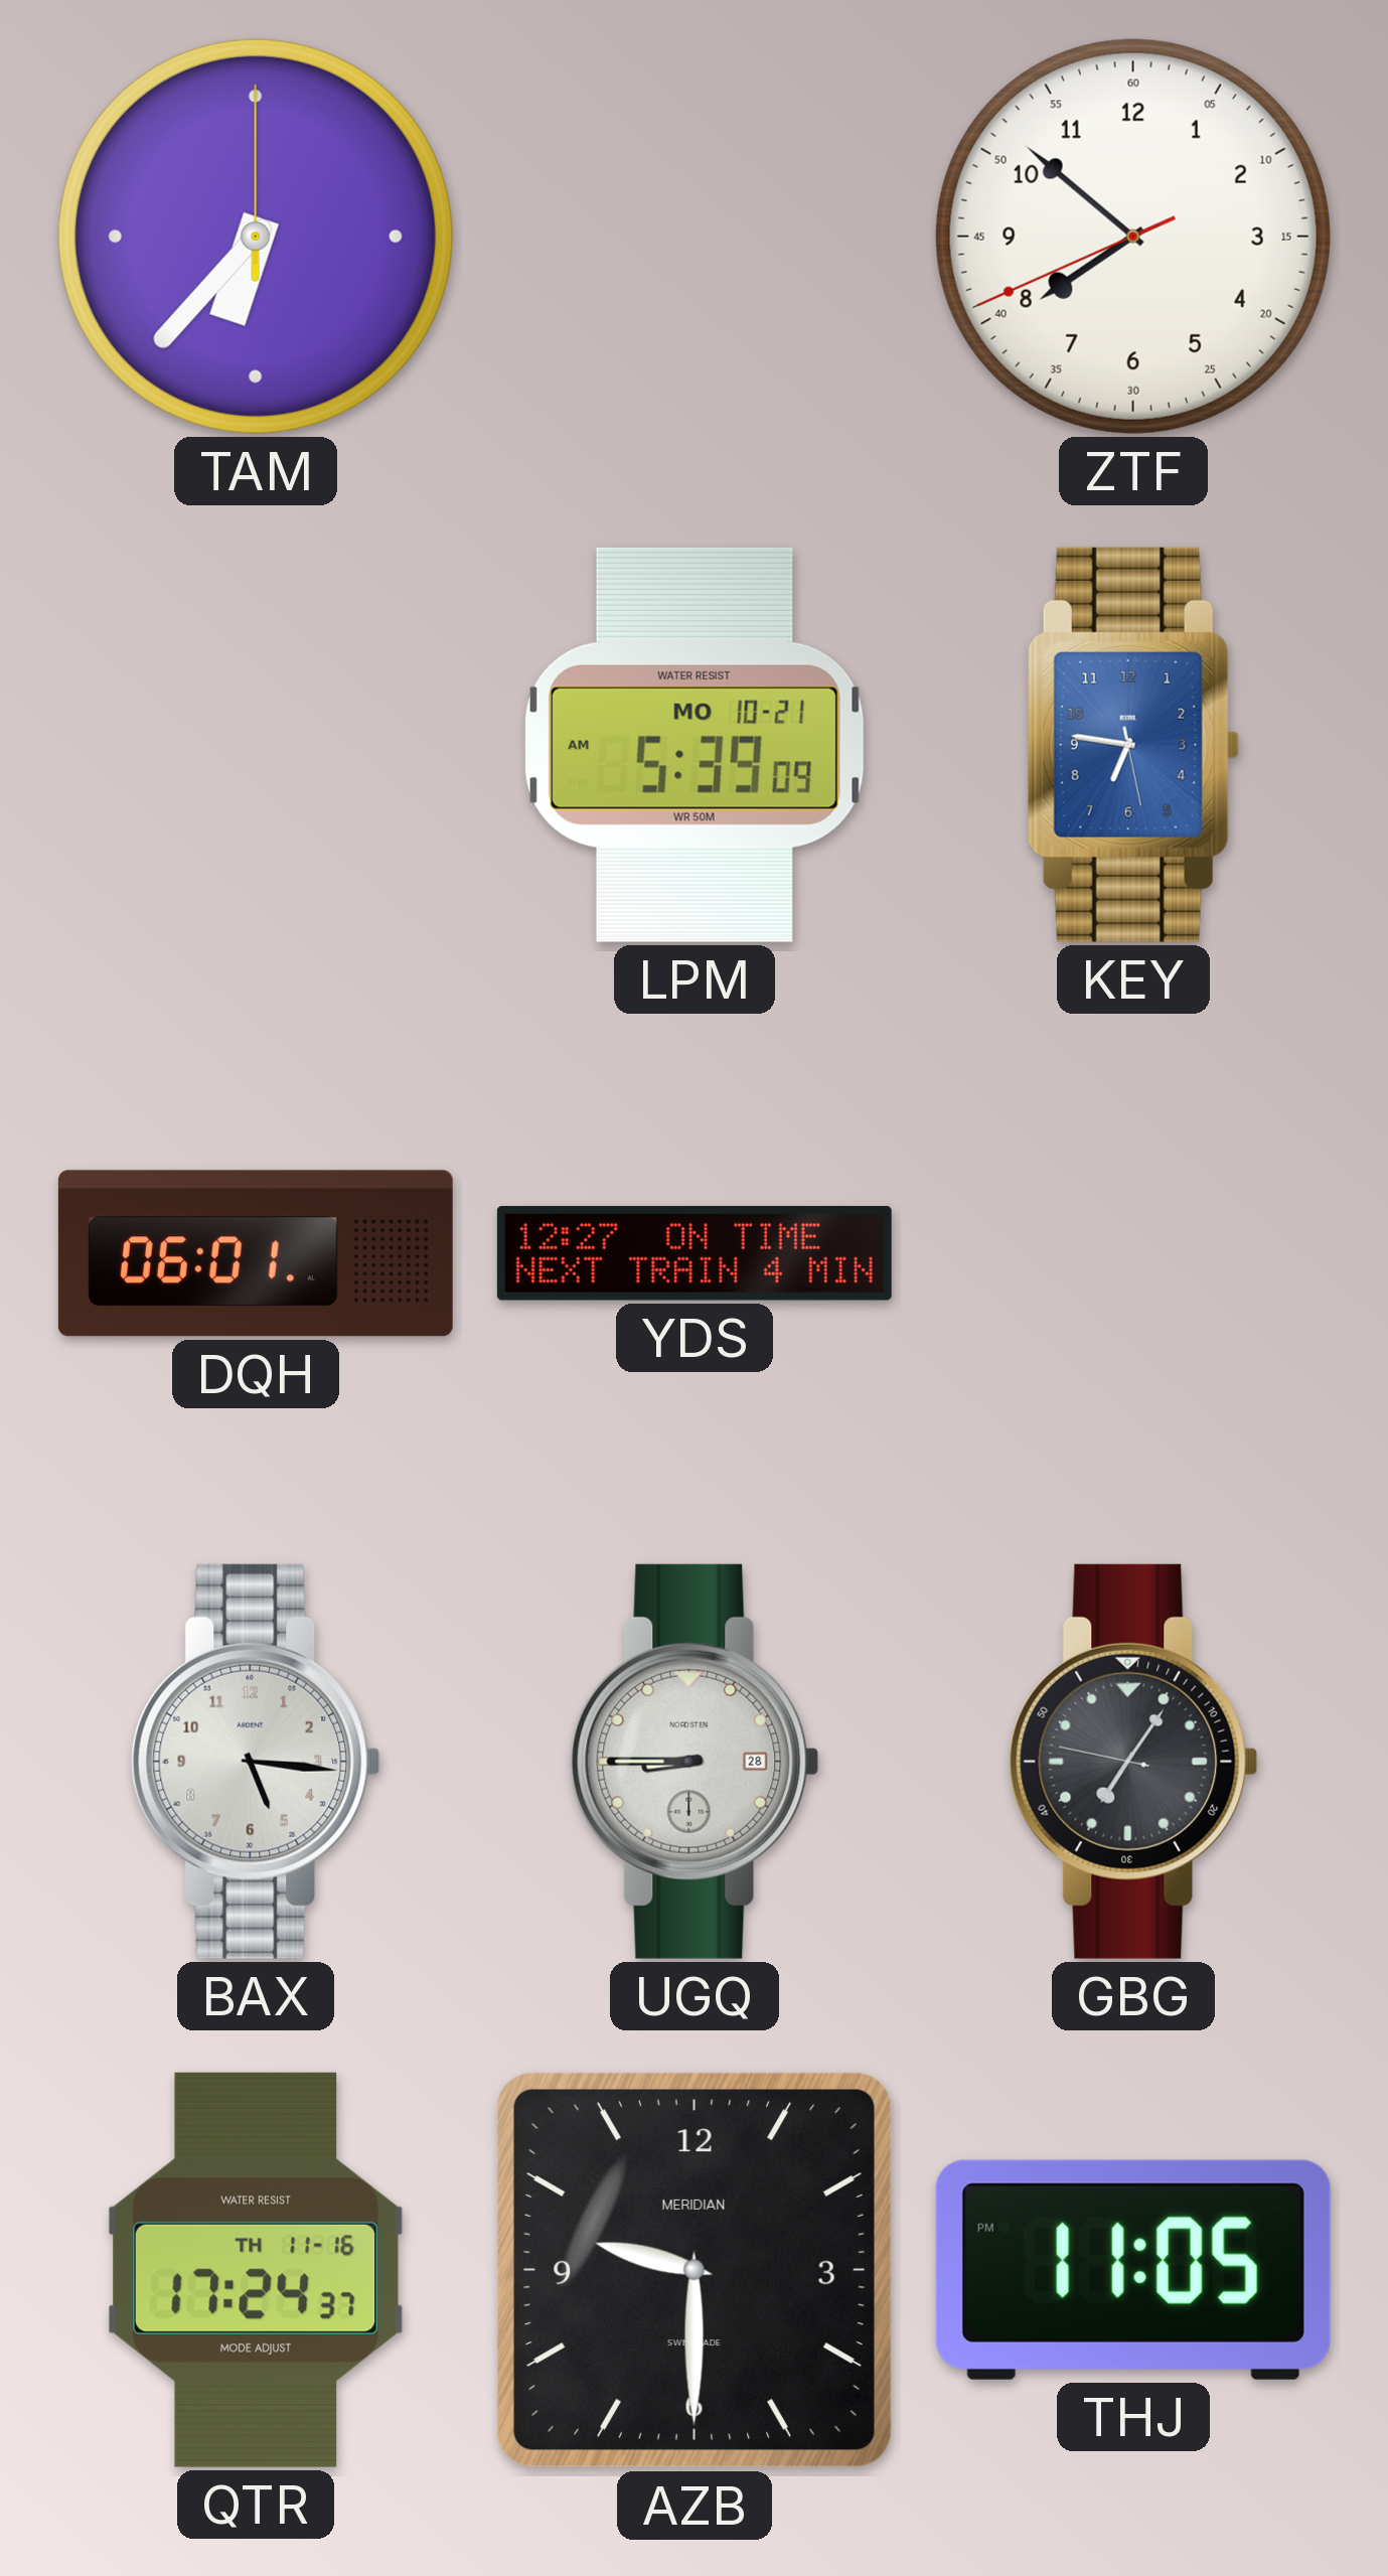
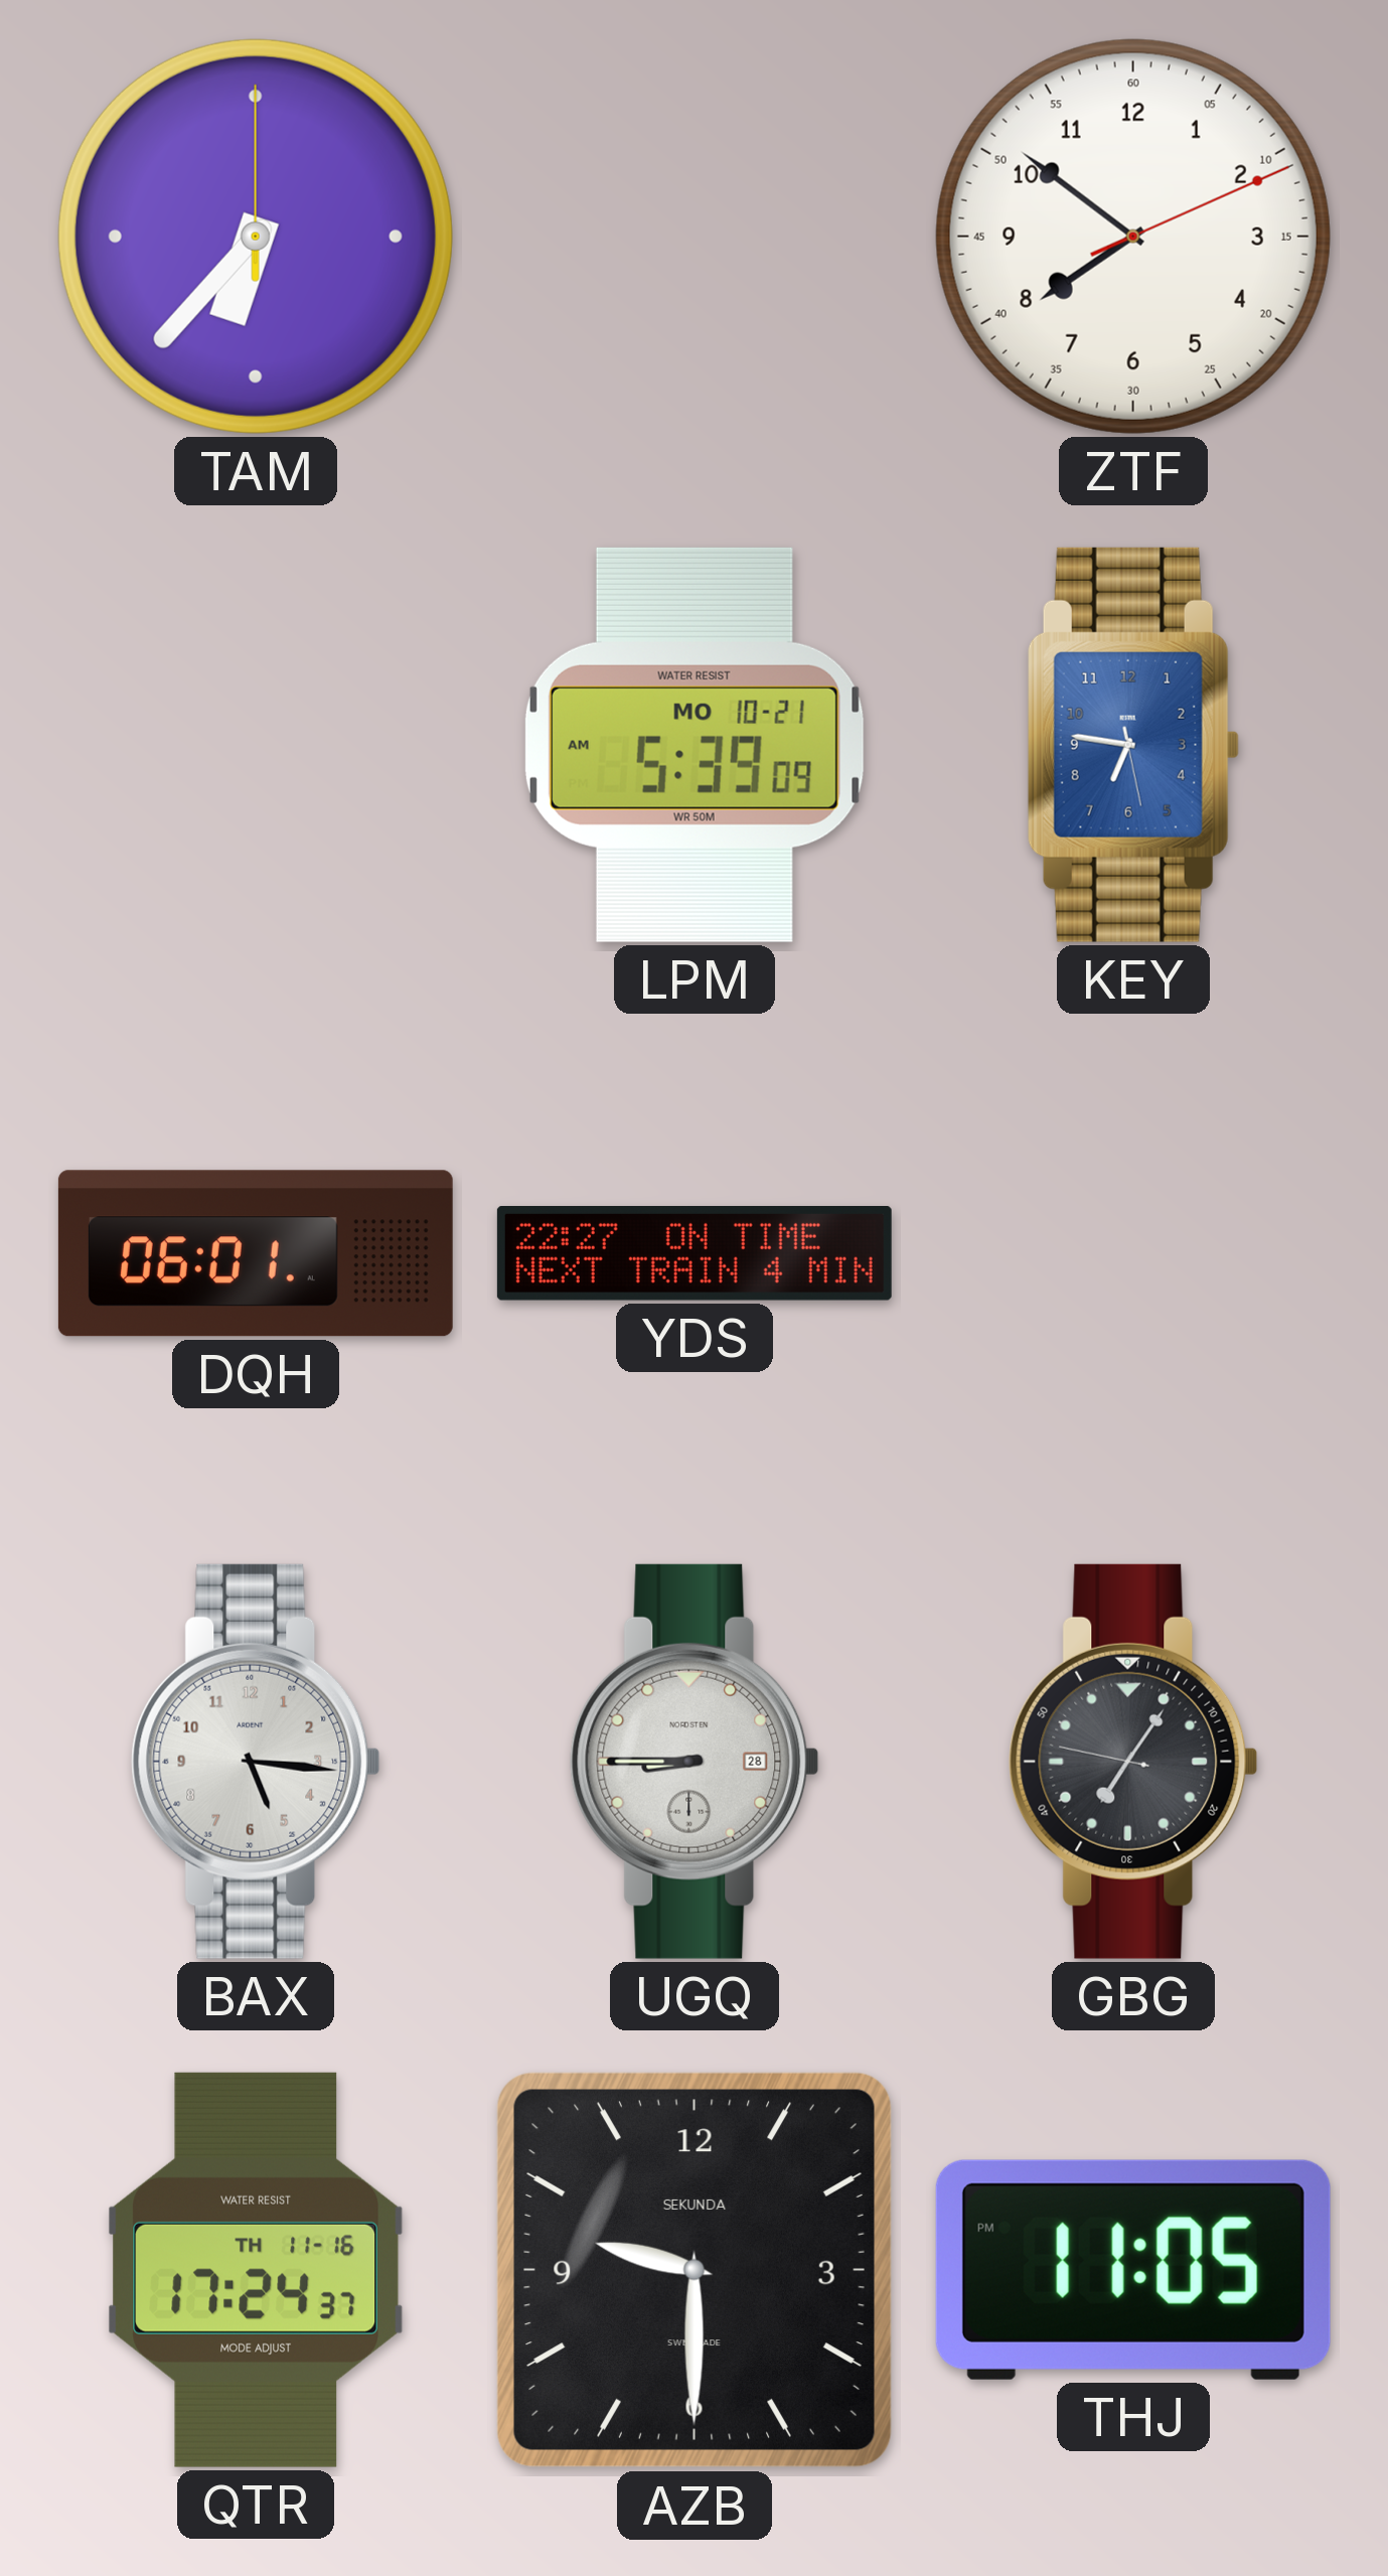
ZTF: 7:51:41 -> 7:51:11
YDS: 12:27 -> 22:27
AZB brand: MERIDIAN -> SEKUNDA
